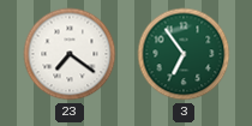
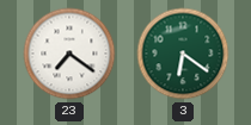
3: 6:54 -> 6:21
